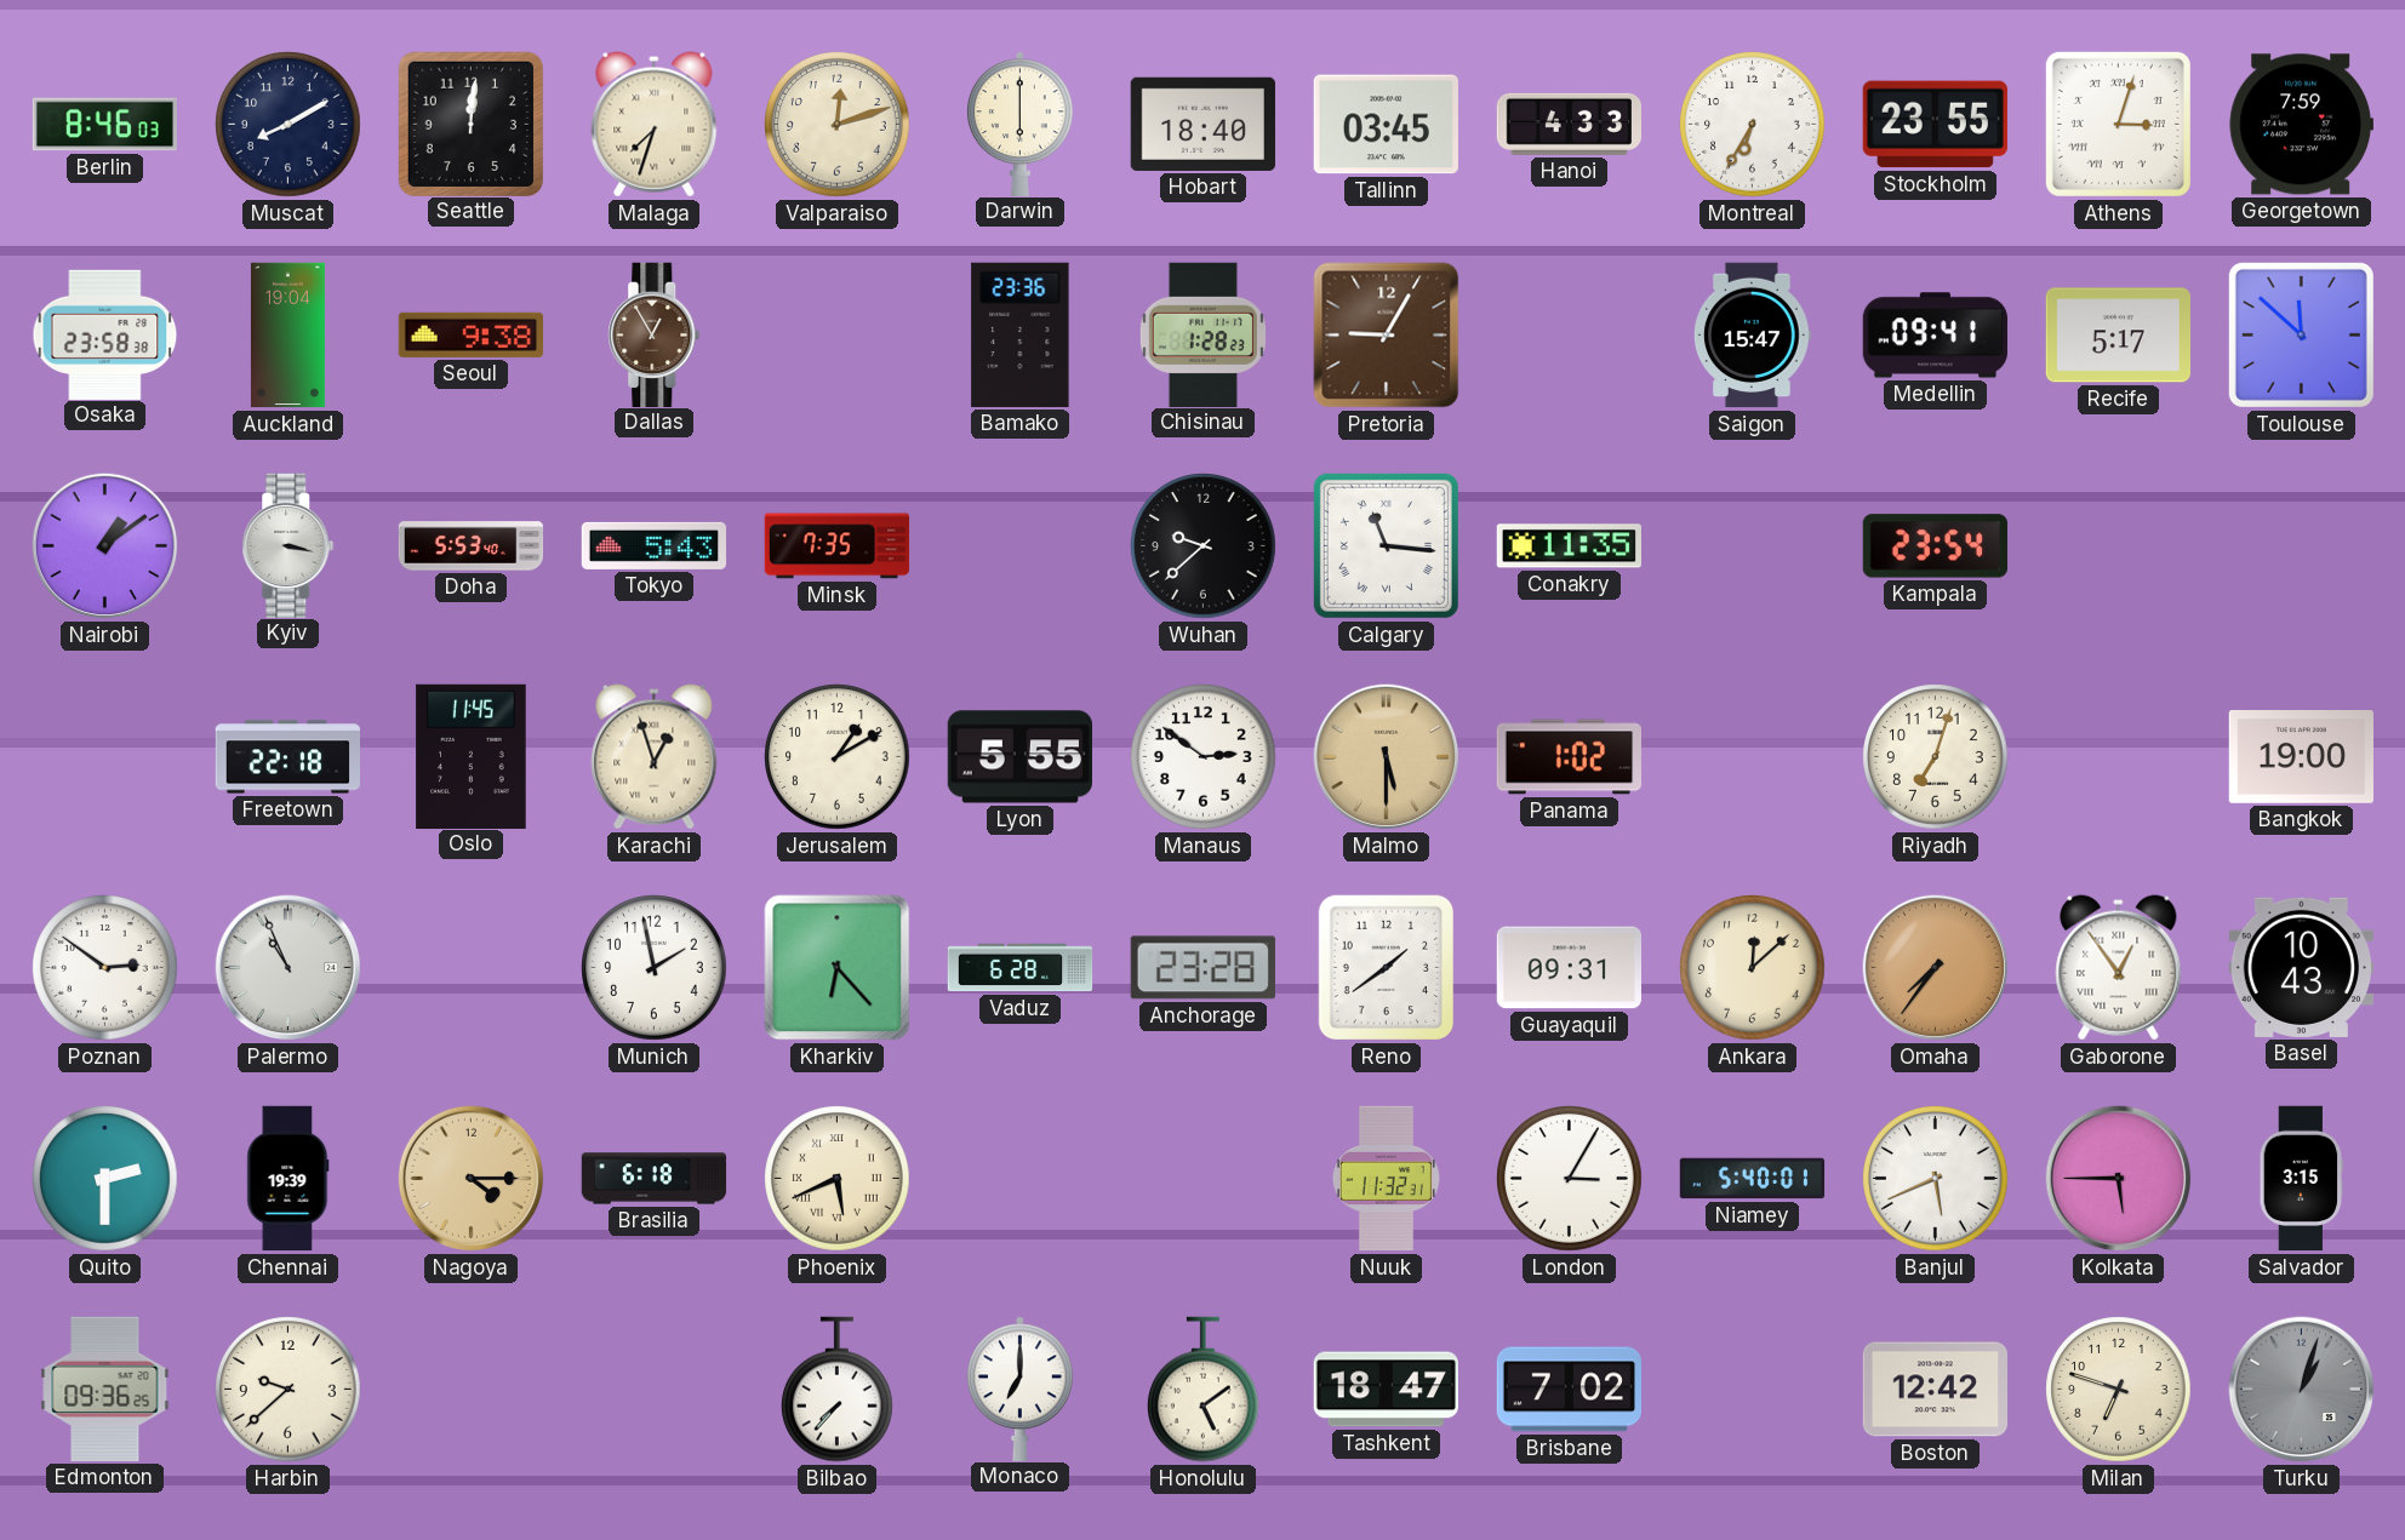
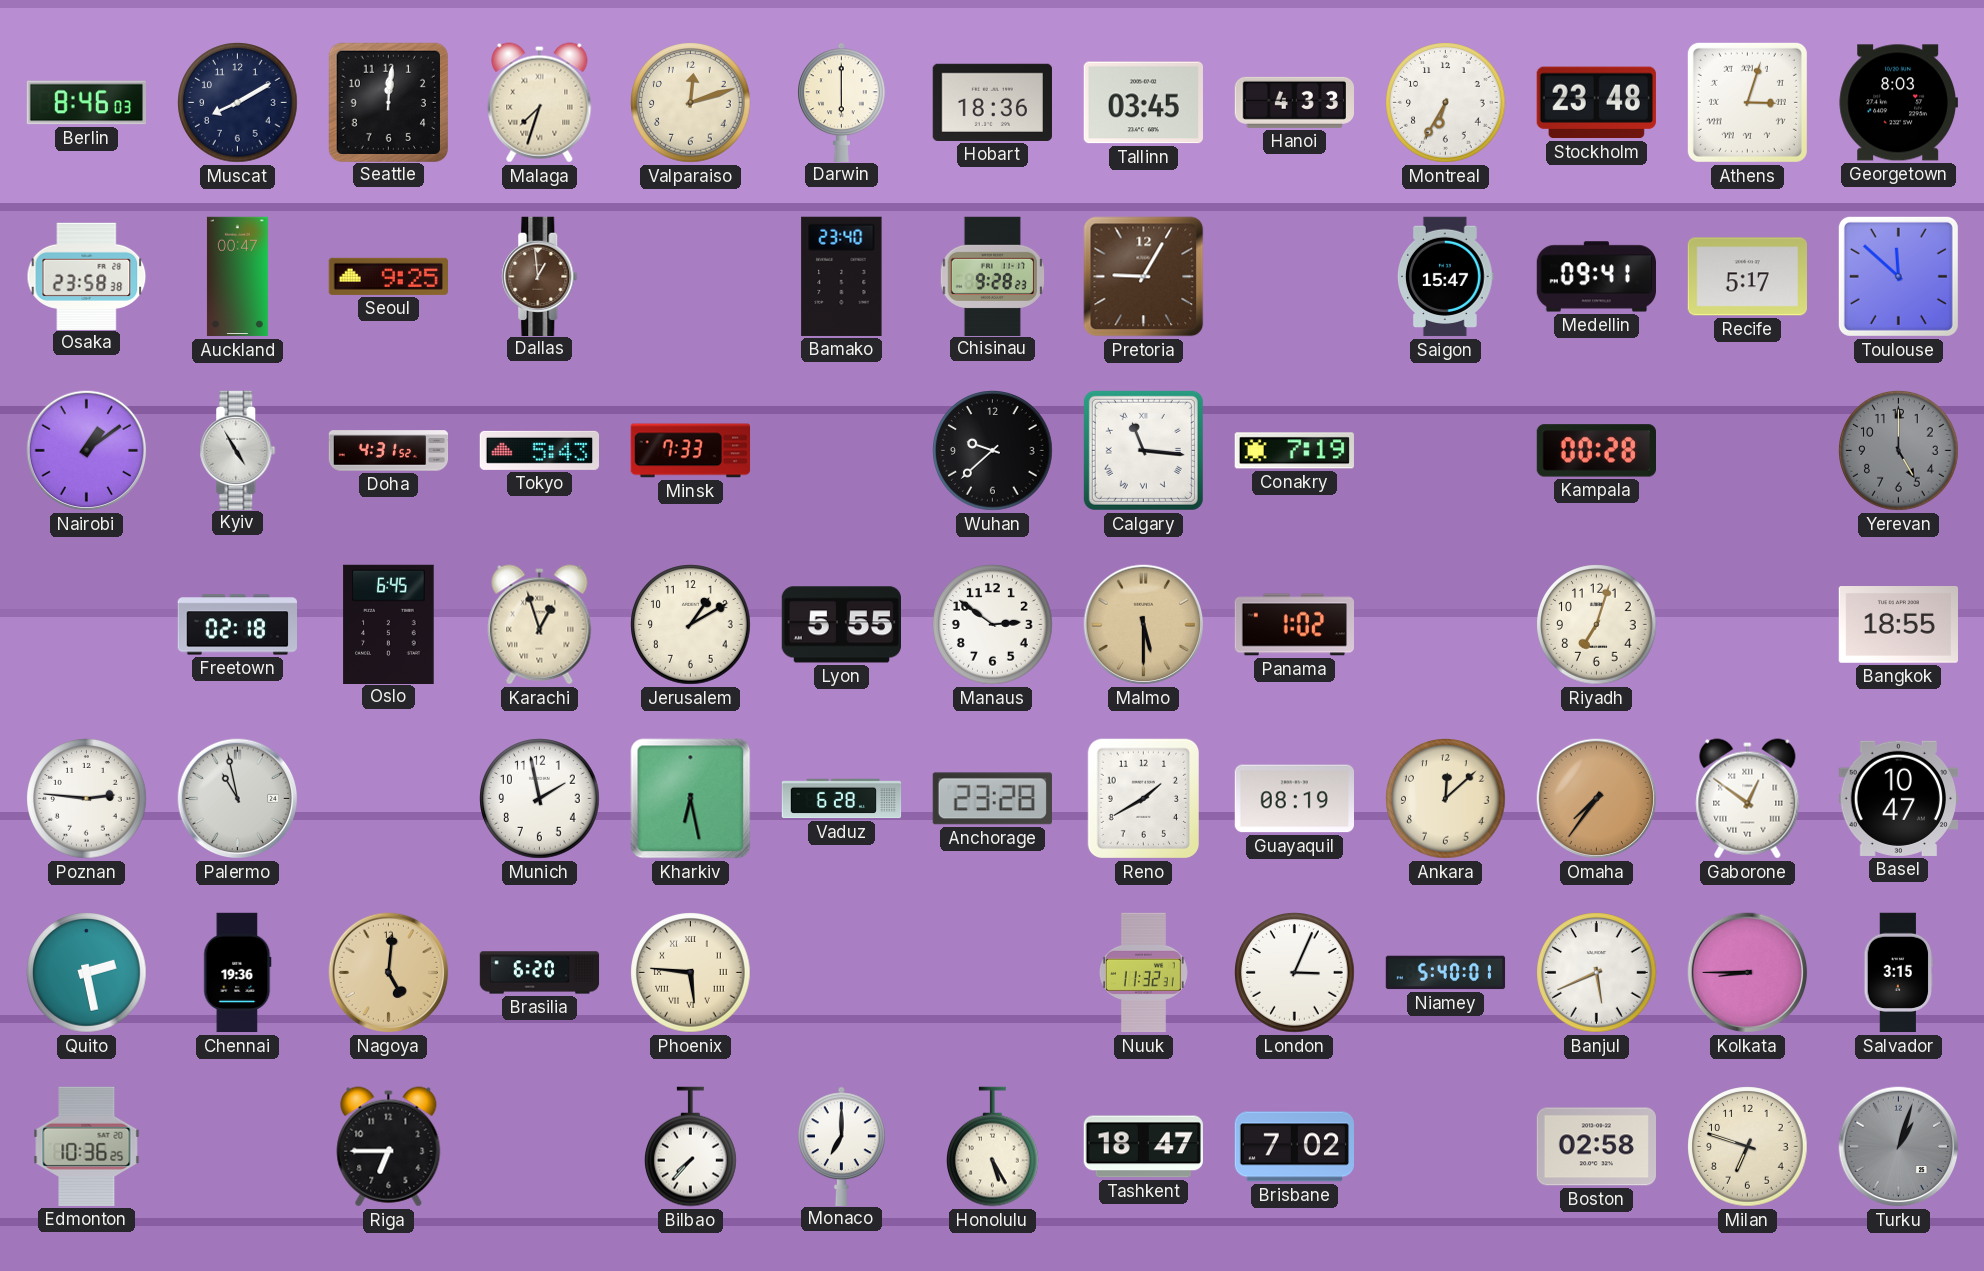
Hobart: 18:40 -> 18:36
Stockholm: 23:55 -> 23:48
Georgetown: 7:59 -> 8:03
Auckland: 19:04 -> 00:47
Seoul: 9:38 -> 9:25
Dallas: 12:55 -> 12:59
Bamako: 23:36 -> 23:40
Chisinau: 1:28 -> 9:28
Kyiv: 3:17 -> 4:55
Doha: 5:53 -> 4:31
Minsk: 7:35 -> 7:33
Conakry: 11:35 -> 7:19
Kampala: 23:54 -> 00:28
Yerevan: none -> 5:00
Freetown: 22:18 -> 02:18
Oslo: 11:45 -> 6:45
Bangkok: 19:00 -> 18:55
Poznan: 2:51 -> 2:46
Palermo: 10:56 -> 10:58
Kharkiv: 6:23 -> 6:28
Reno: 1:39 -> 1:40
Guayaquil: 09:31 -> 08:19
Gaborone: 12:54 -> 12:51
Basel: 10:43 -> 10:47
Quito: 2:30 -> 2:28
Chennai: 19:39 -> 19:36
Nagoya: 4:15 -> 5:01
Brasilia: 6:18 -> 6:20
Phoenix: 5:41 -> 5:46
London: 3:05 -> 3:04
Kolkata: 5:45 -> 8:45
Edmonton: 09:36 -> 10:36
Harbin: 9:38 -> none
Riga: none -> 6:45
Honolulu: 5:09 -> 5:25
Boston: 12:42 -> 02:58
